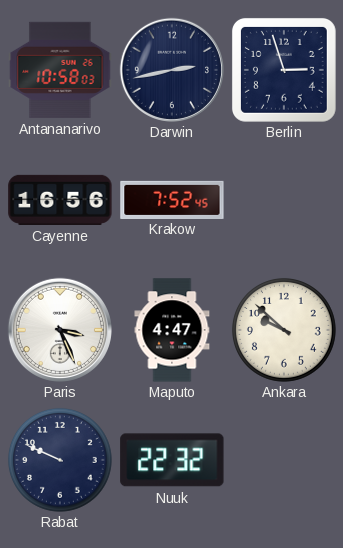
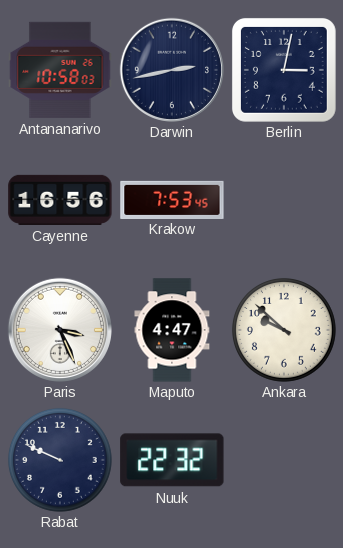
Berlin: 2:57 -> 3:02
Krakow: 7:52 -> 7:53
